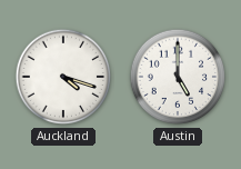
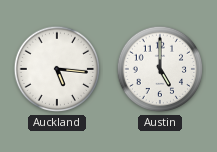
Auckland: 4:18 -> 5:16
